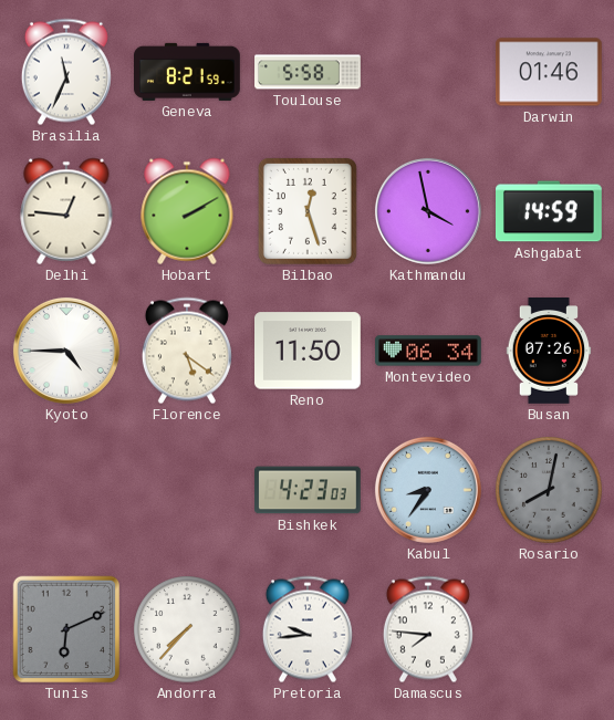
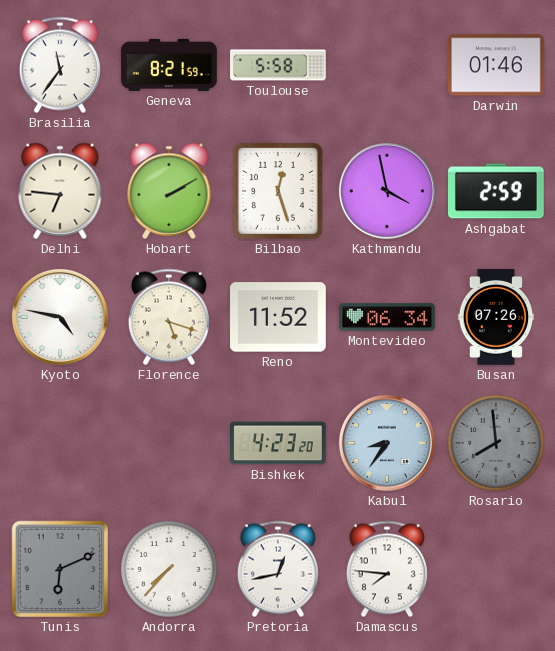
Brasilia: 11:34 -> 11:36
Delhi: 12:46 -> 6:46
Ashgabat: 14:59 -> 2:59
Kyoto: 4:45 -> 4:47
Florence: 5:21 -> 5:18
Reno: 11:50 -> 11:52
Bishkek: 4:23:03 -> 4:23:20
Rosario: 8:02 -> 7:59
Pretoria: 9:44 -> 12:43
